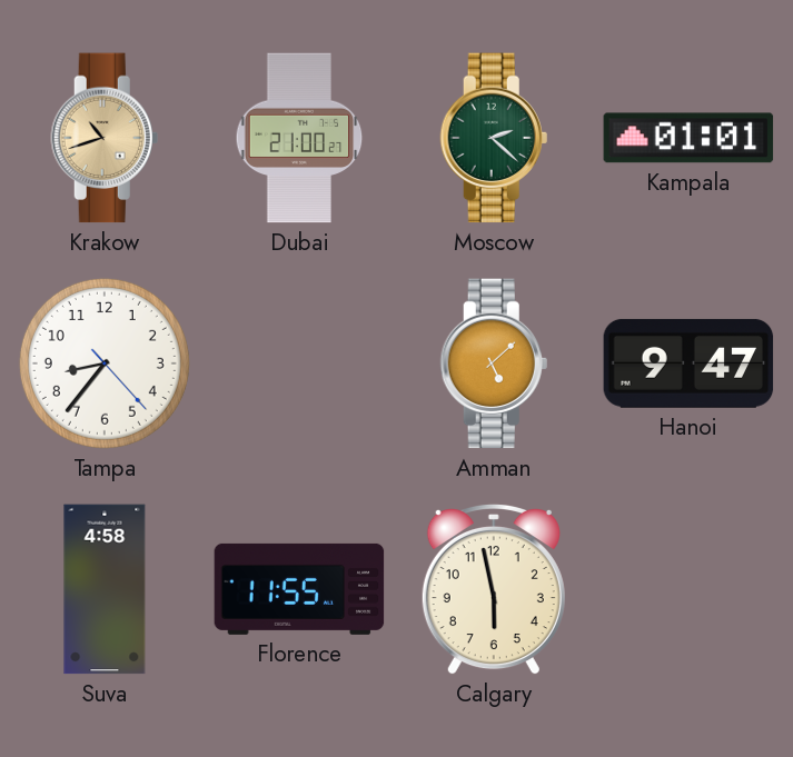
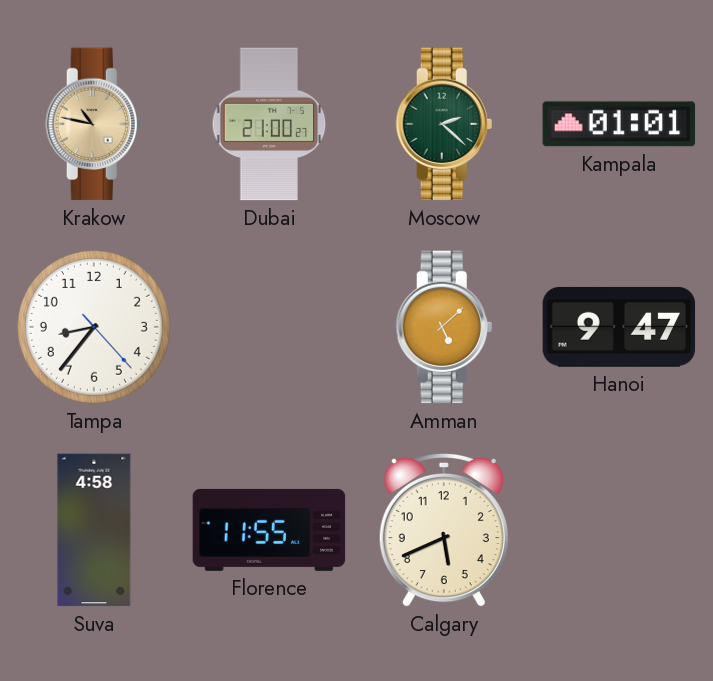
Krakow: 10:42 -> 10:47
Calgary: 5:58 -> 5:41
